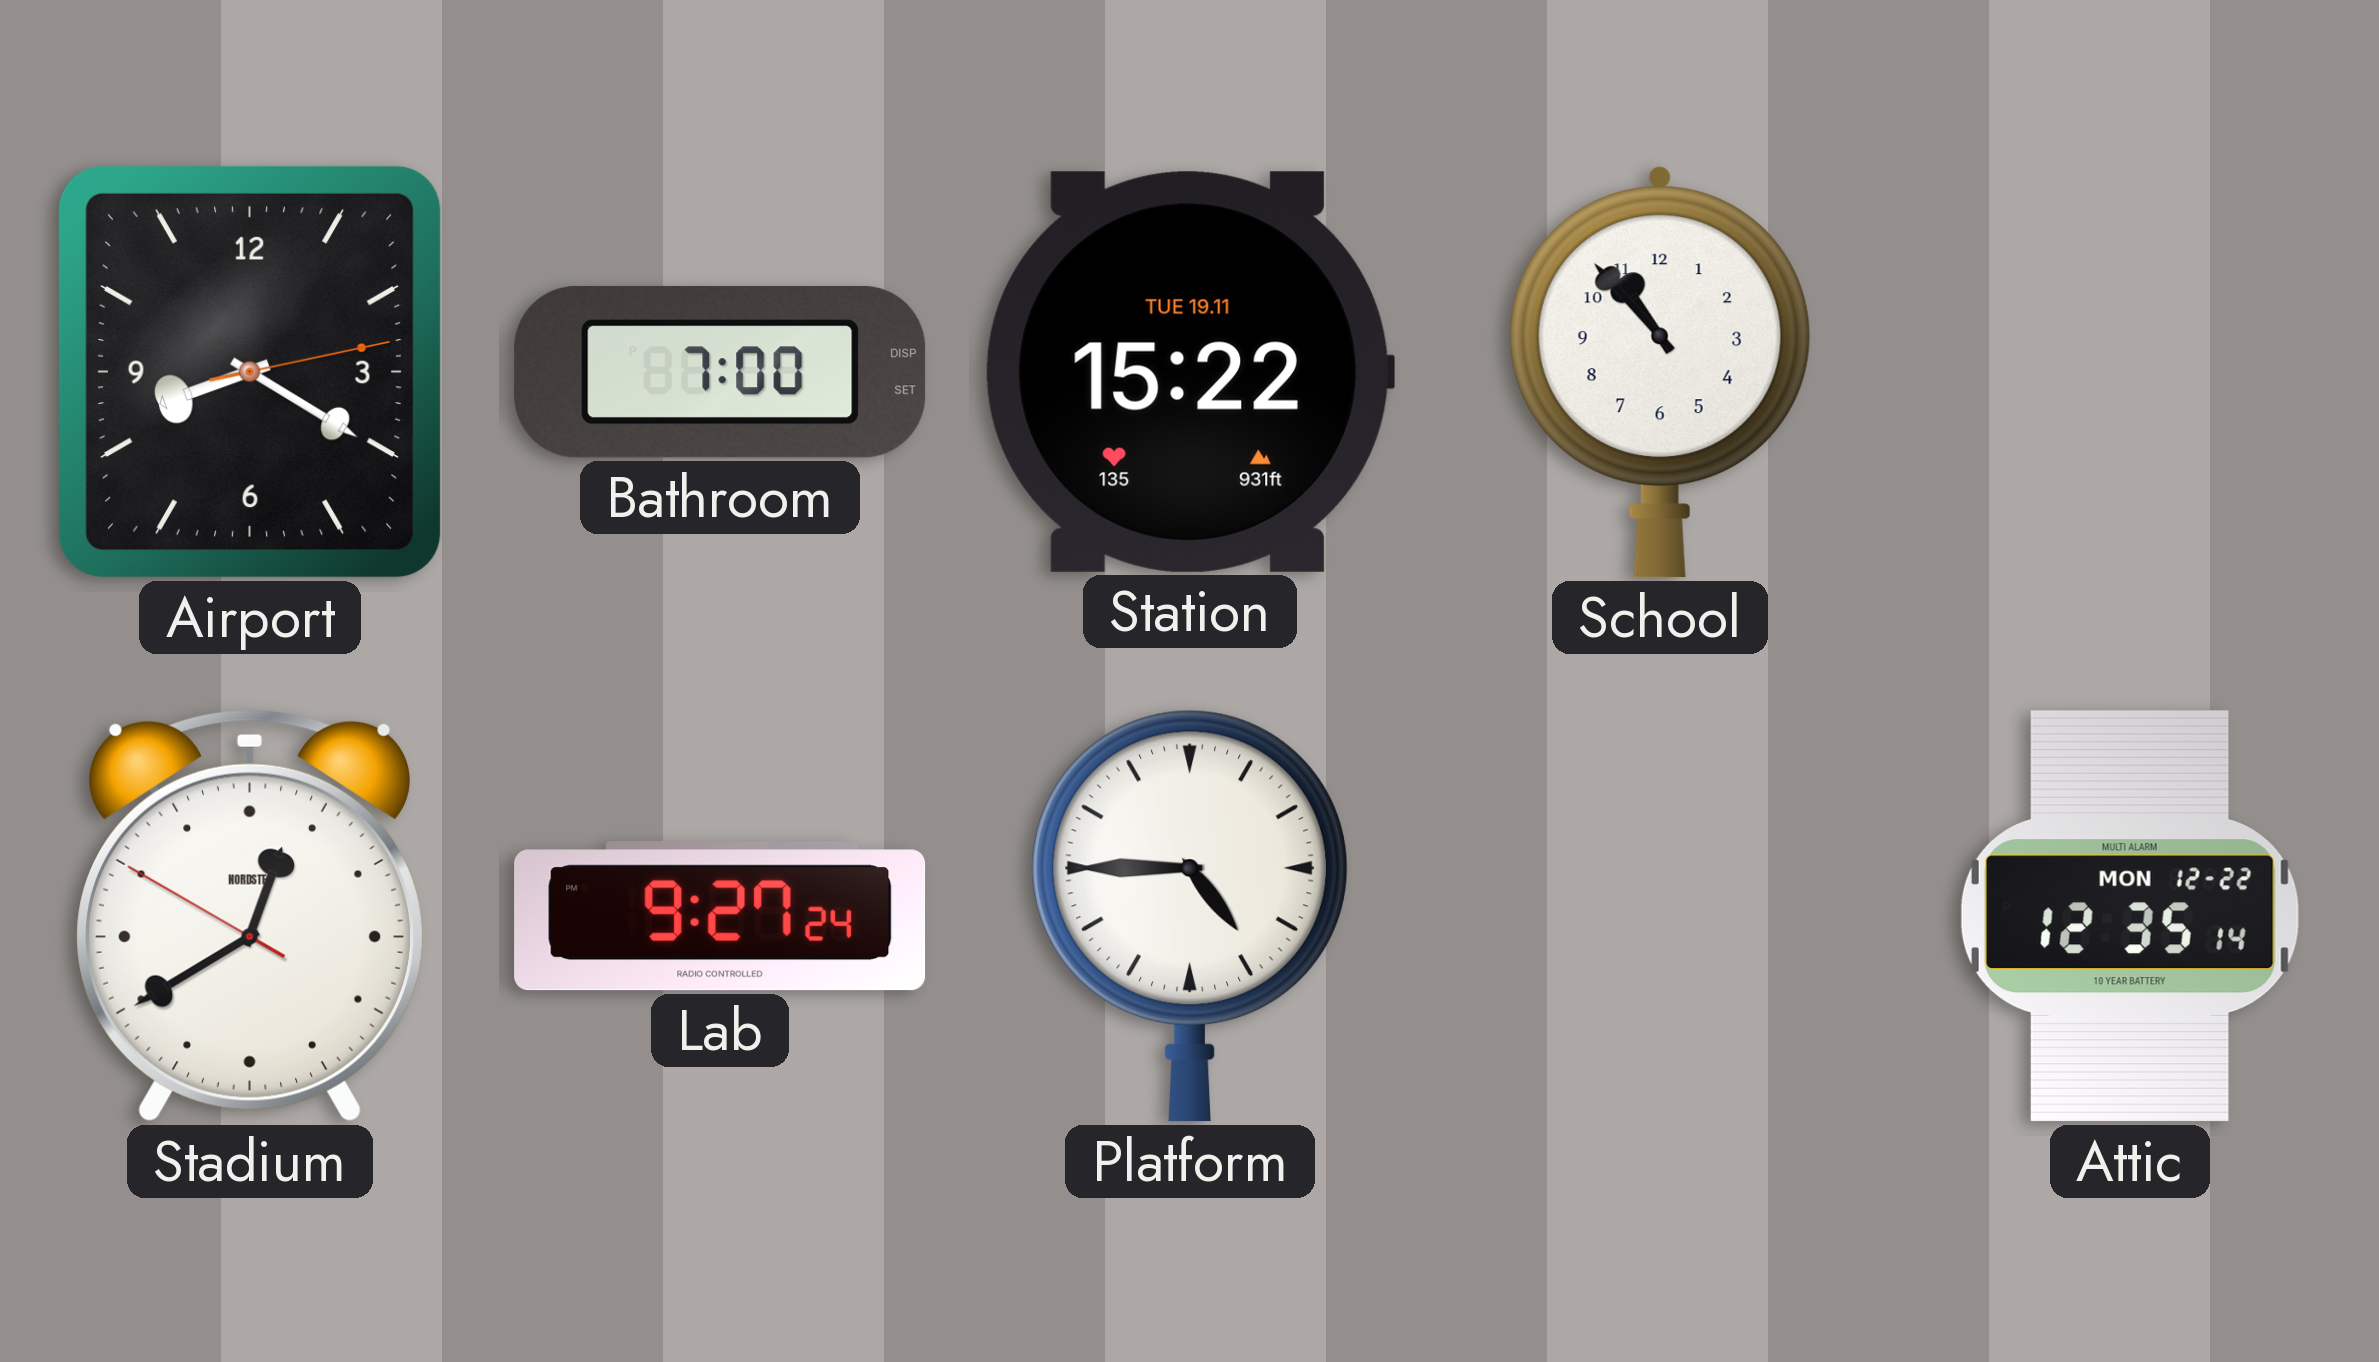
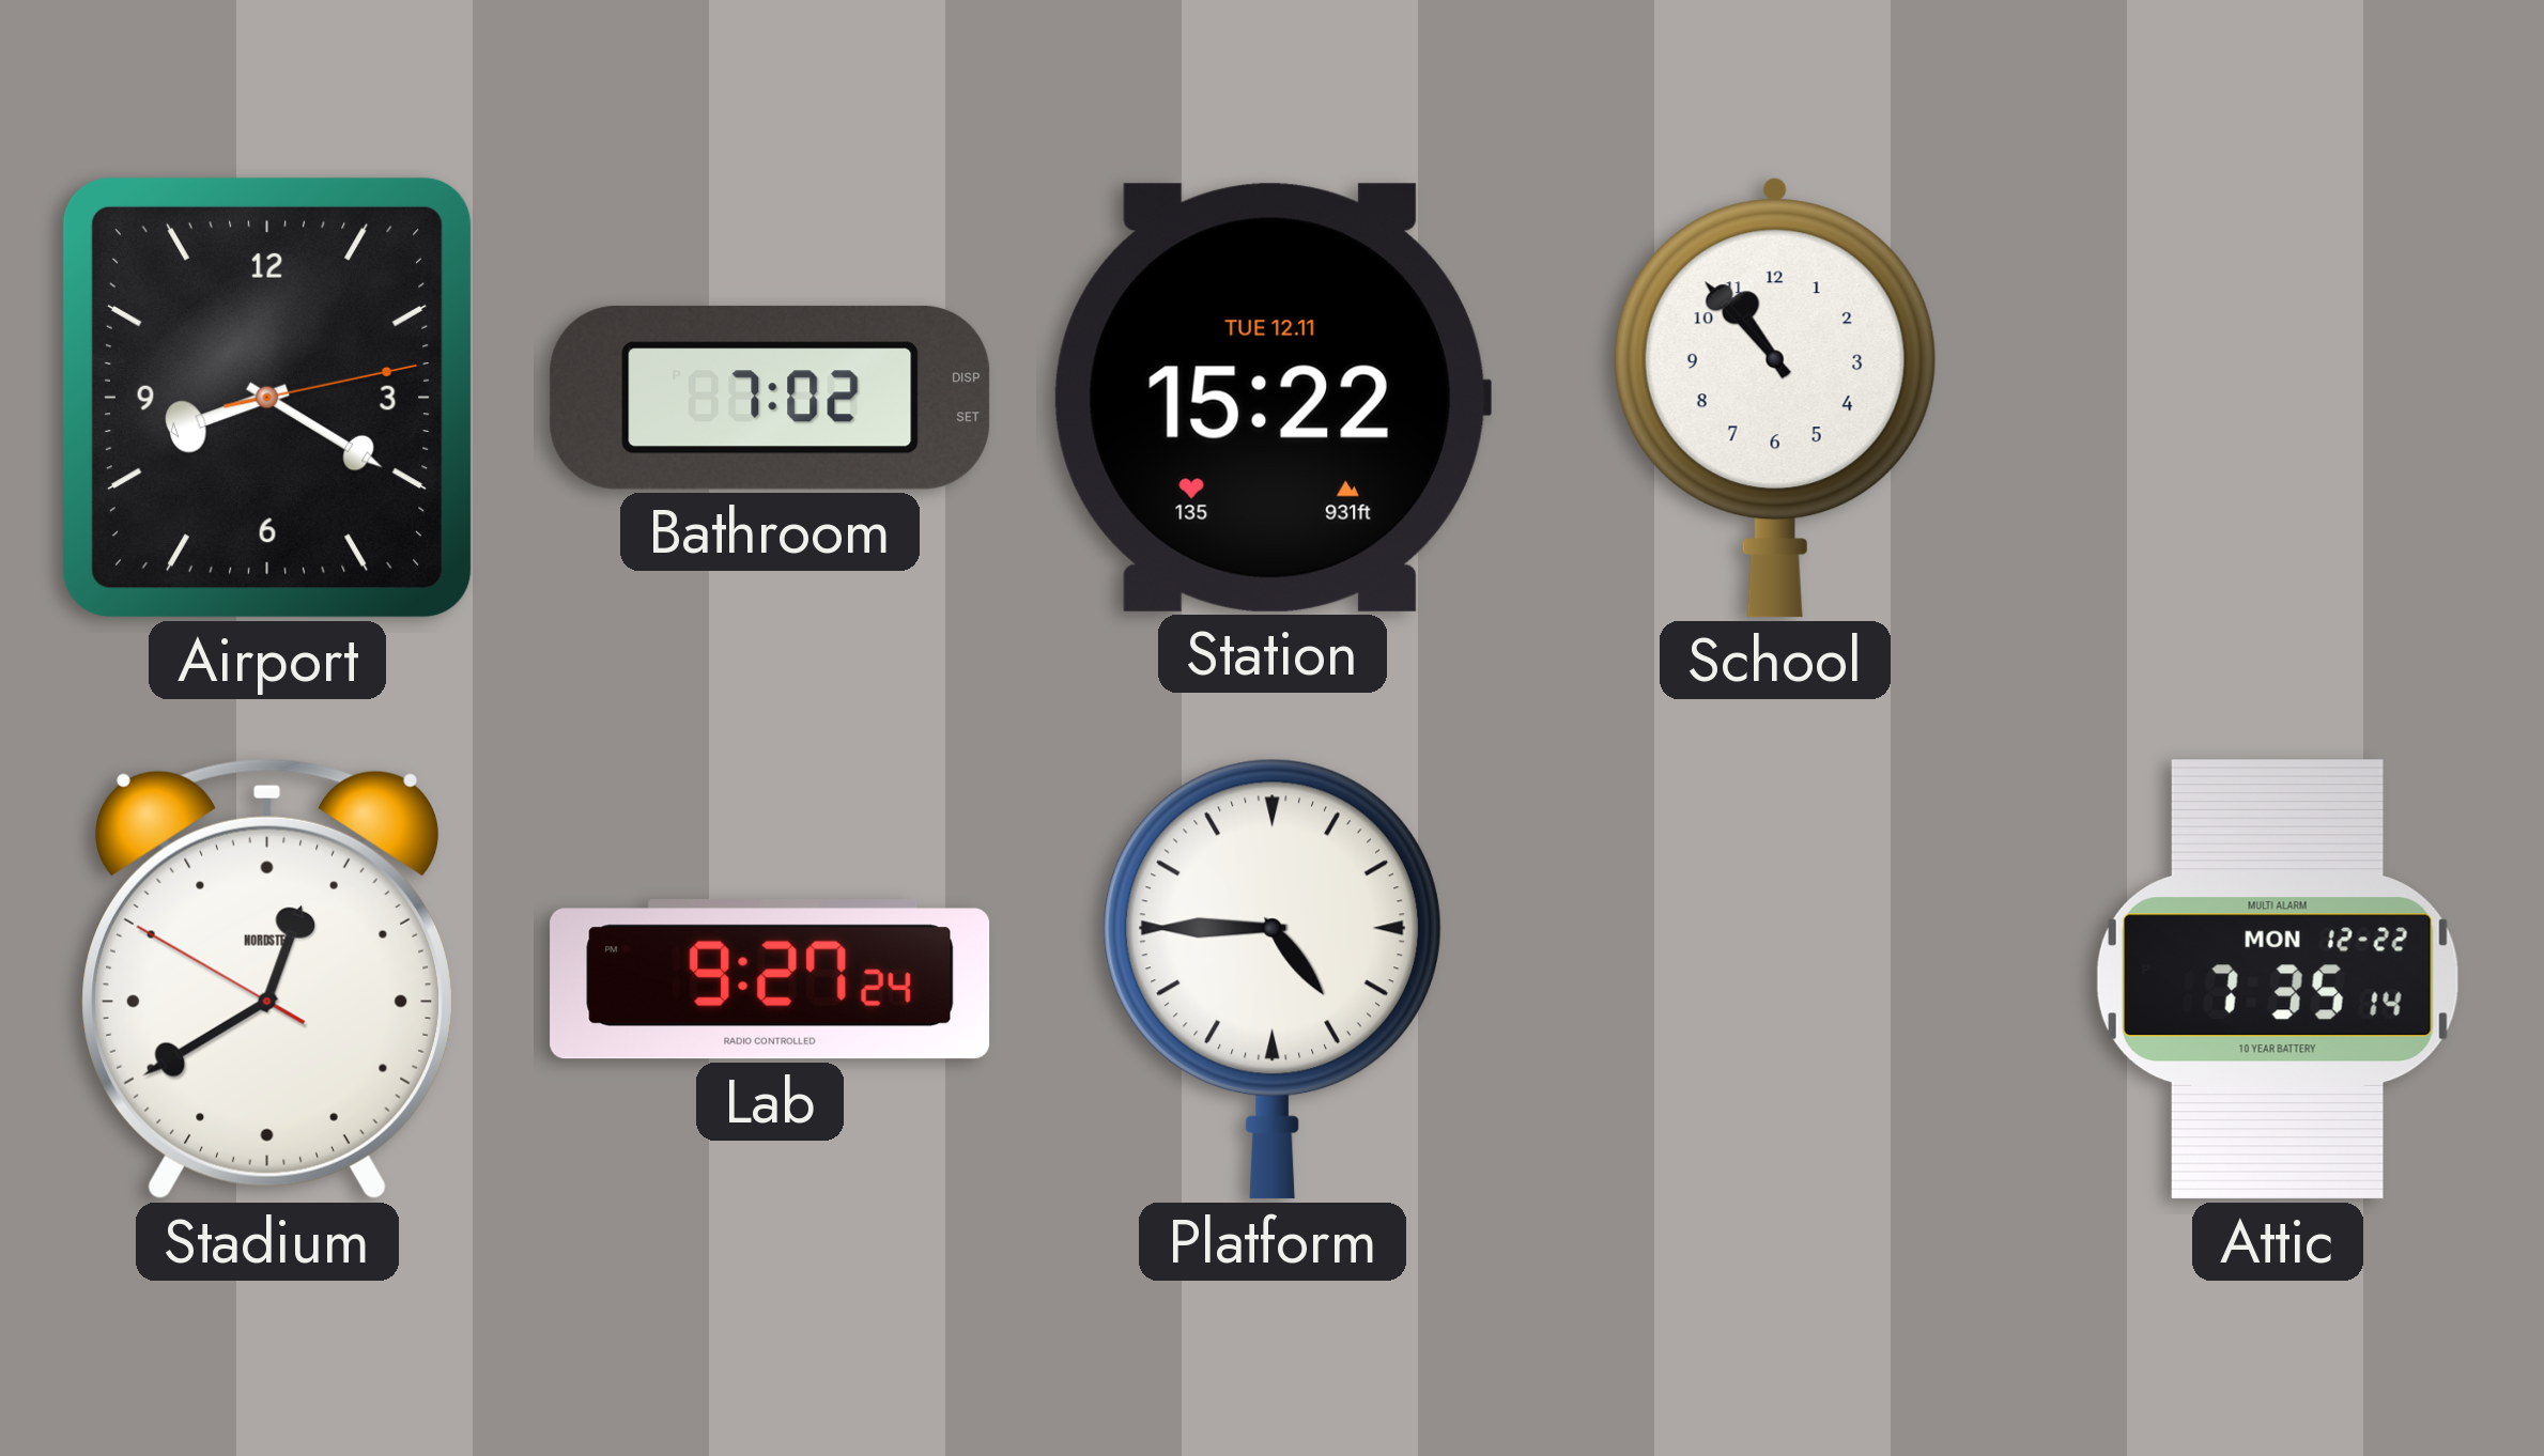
Bathroom: 7:00 -> 7:02
Station date: TUE 19.11 -> TUE 12.11
Attic: 12:35 -> 7:35
